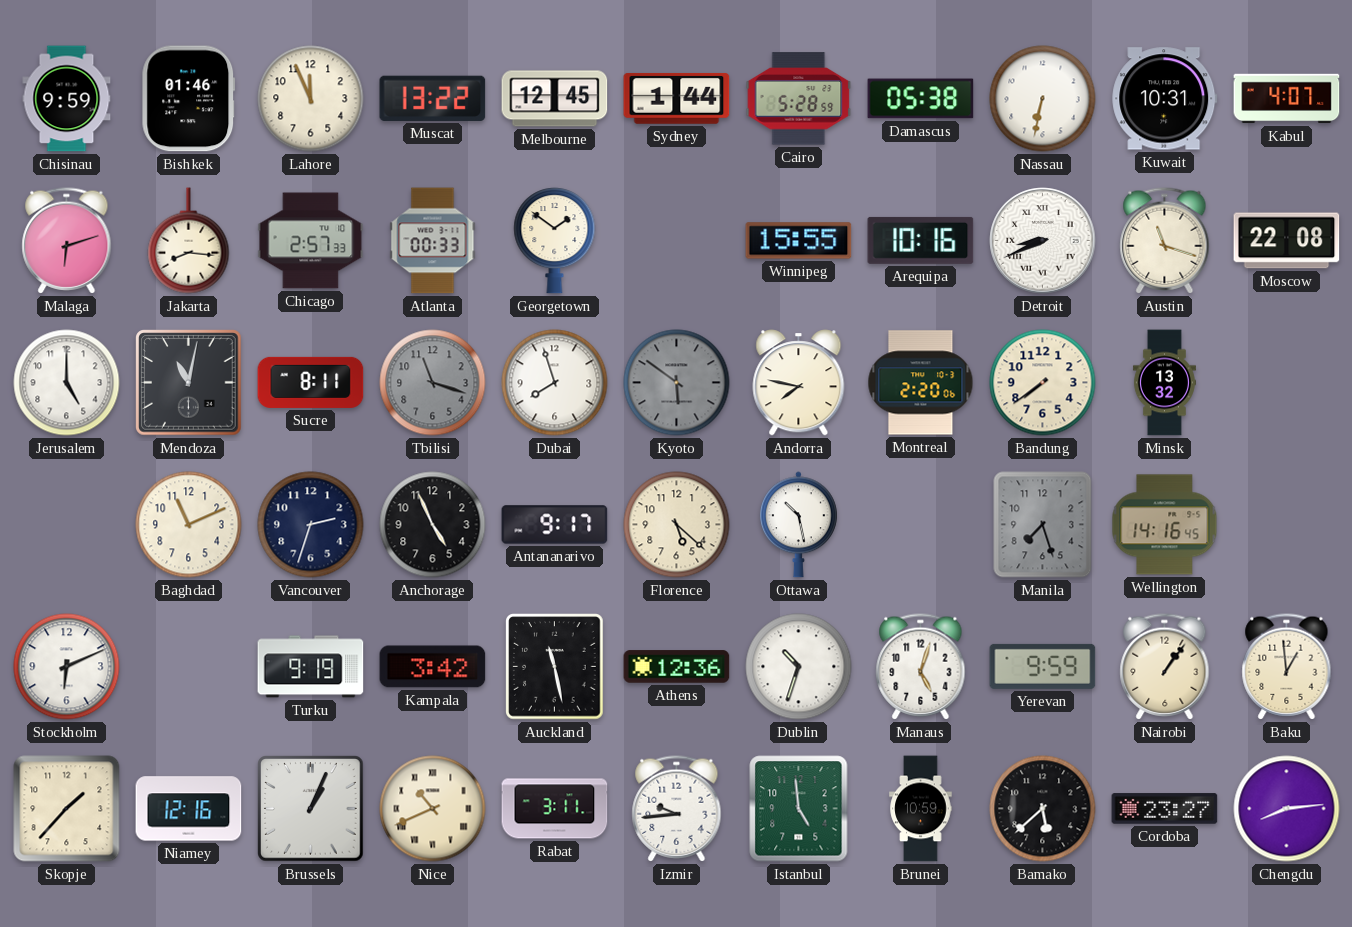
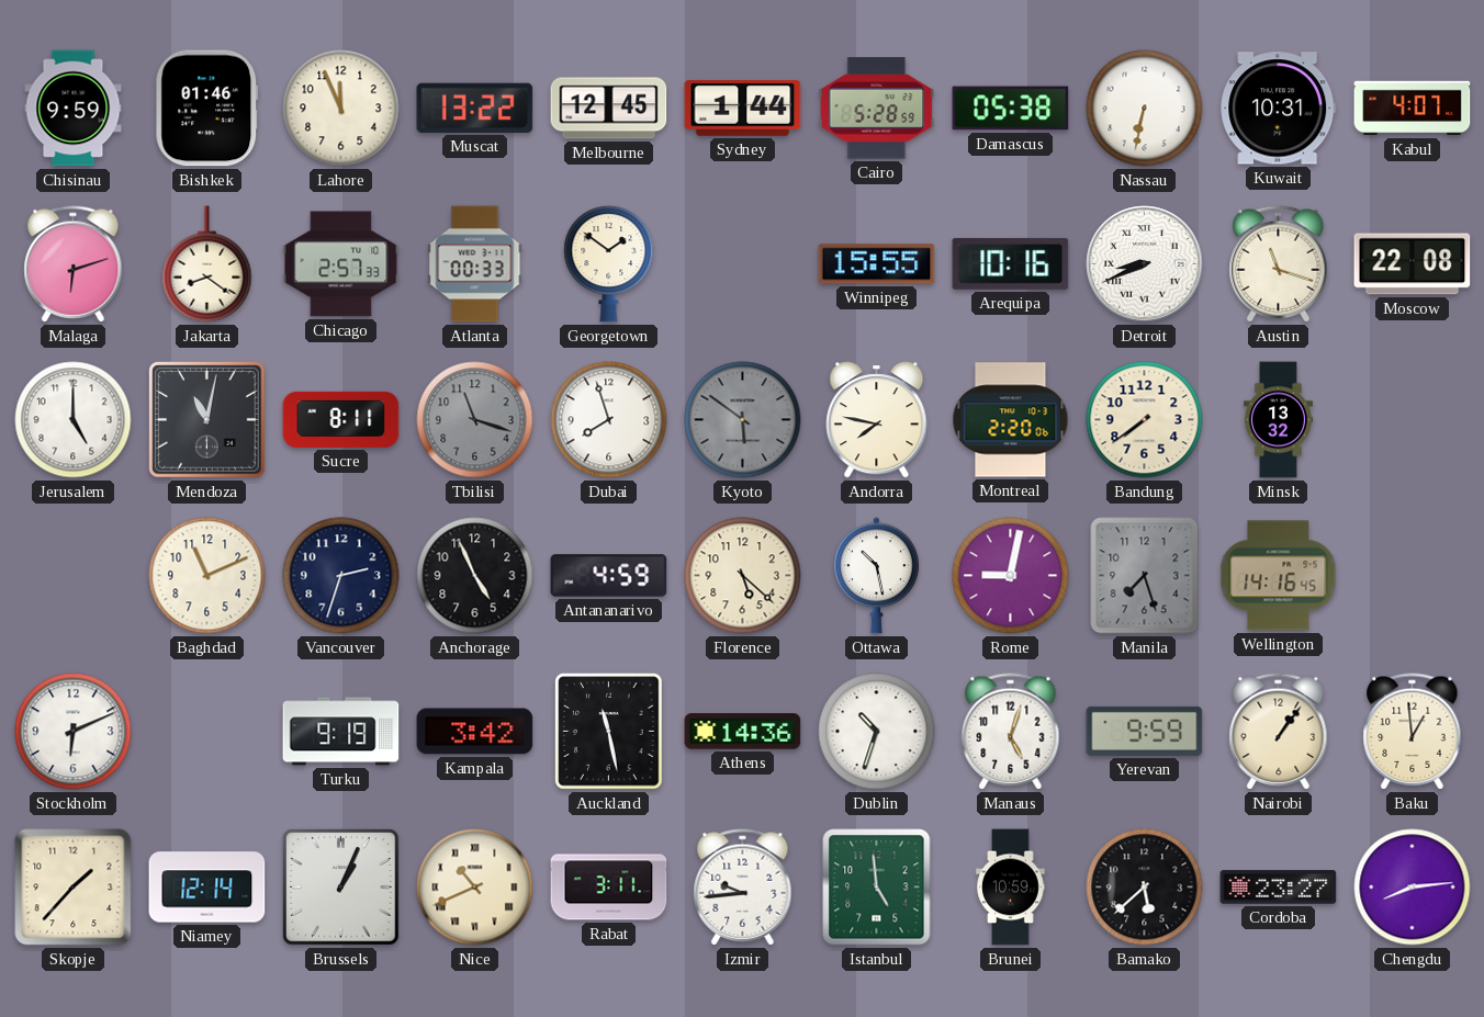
Jakarta: 8:16 -> 8:21
Antananarivo: 9:17 -> 4:59
Rome: none -> 9:02
Athens: 12:36 -> 14:36
Niamey: 12:16 -> 12:14
